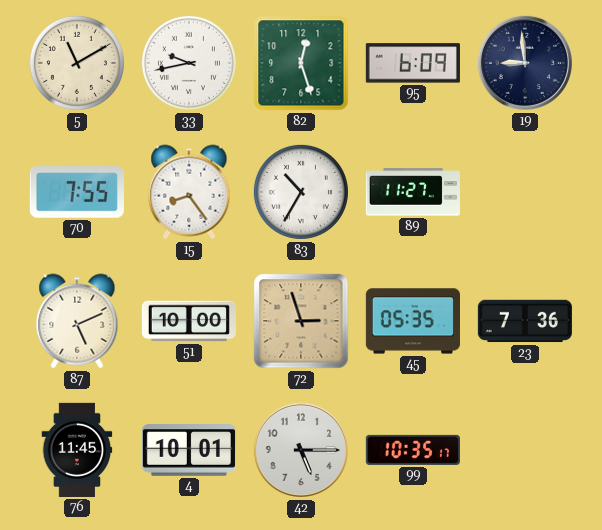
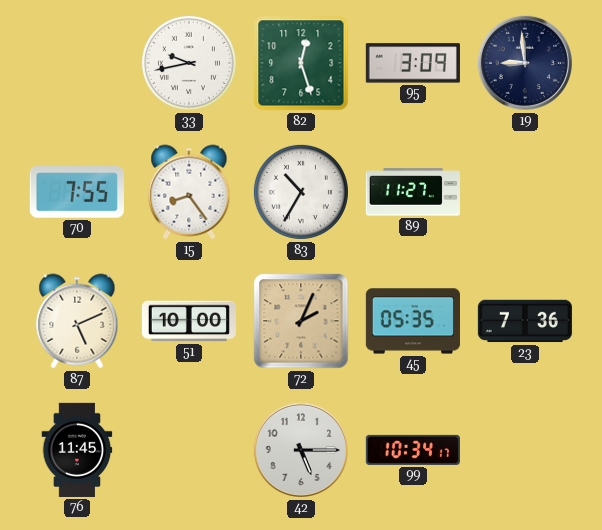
5: 11:10 -> none
95: 6:09 -> 3:09
72: 2:57 -> 2:04
4: 10:01 -> none
99: 10:35 -> 10:34
